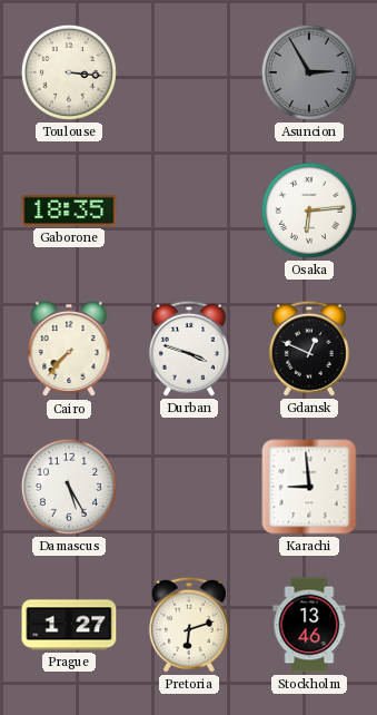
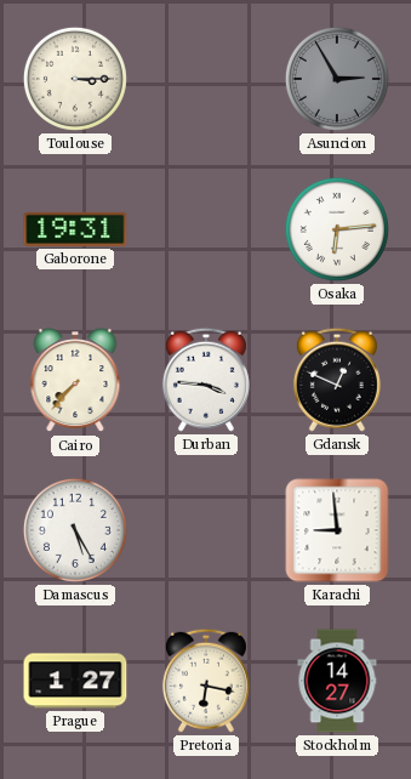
Toulouse: 3:16 -> 3:15
Gaborone: 18:35 -> 19:31
Durban: 3:48 -> 3:46
Pretoria: 6:12 -> 6:17
Stockholm: 13:46 -> 14:27
